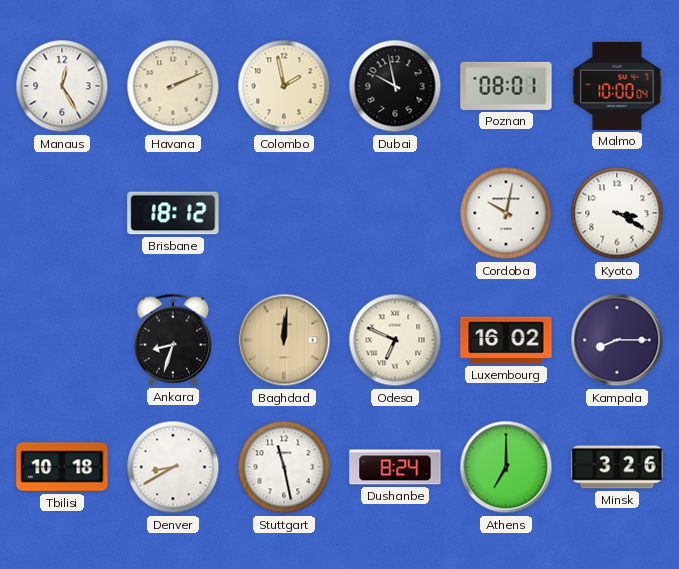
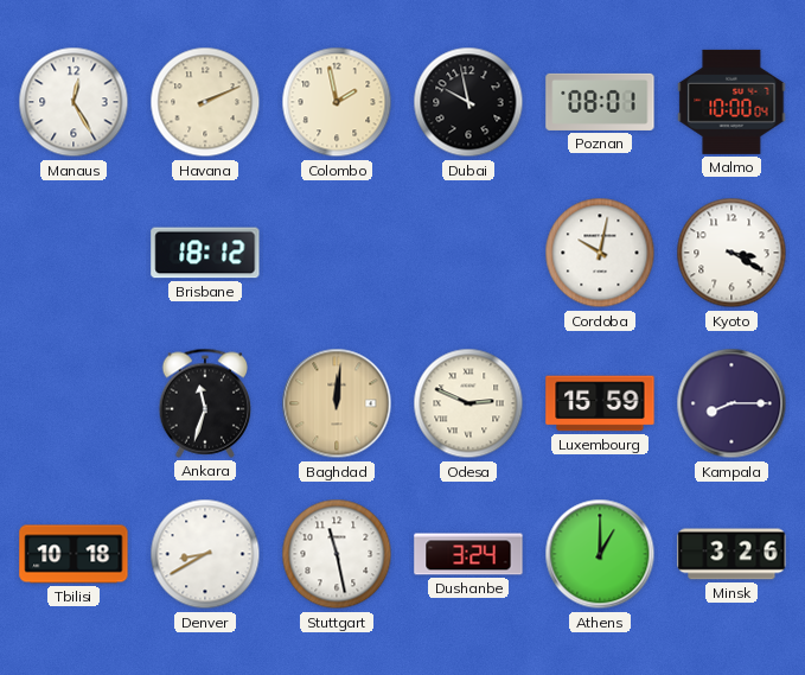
Ankara: 8:33 -> 11:33
Odesa: 6:49 -> 2:49
Luxembourg: 16:02 -> 15:59
Dushanbe: 8:24 -> 3:24
Athens: 7:00 -> 1:00
